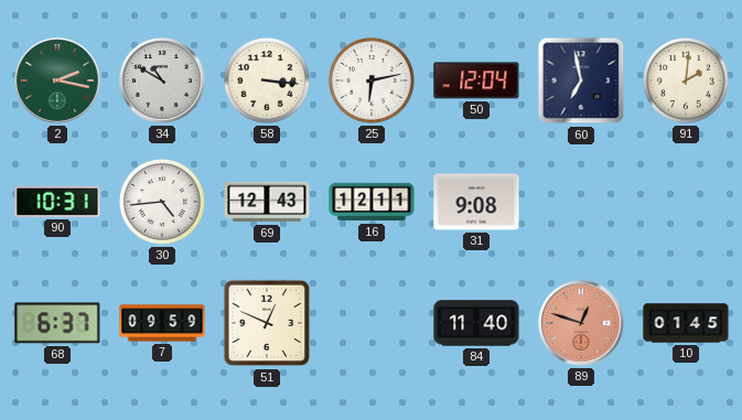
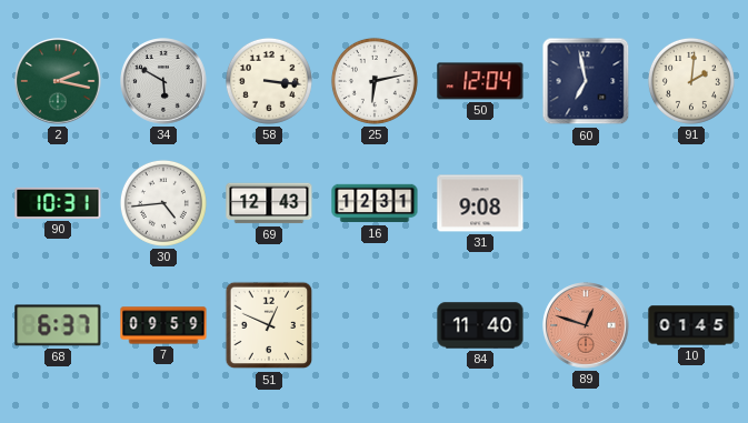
34: 10:50 -> 5:50
16: 12:11 -> 12:31
